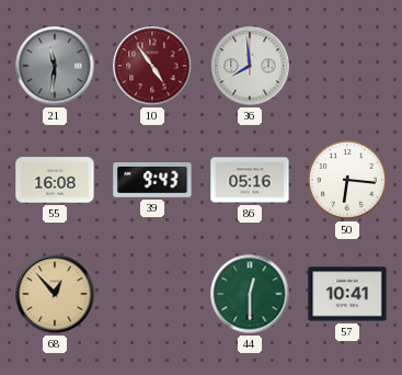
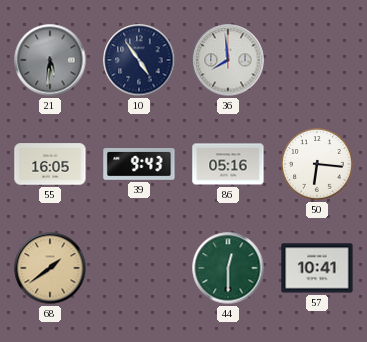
21: 11:31 -> 5:31
10 dial: burgundy -> navy
55: 16:08 -> 16:05
68: 12:53 -> 1:39
